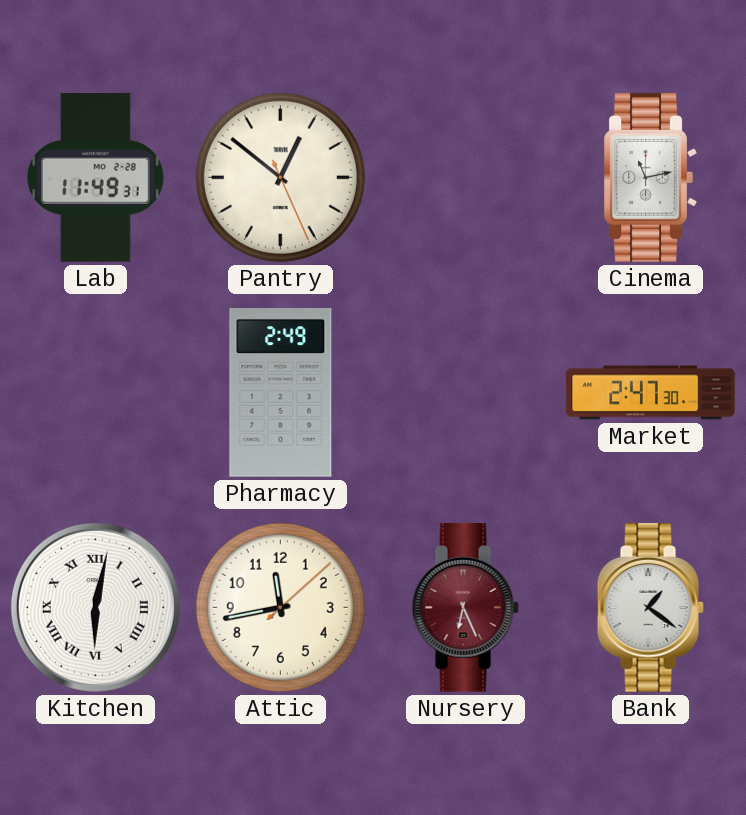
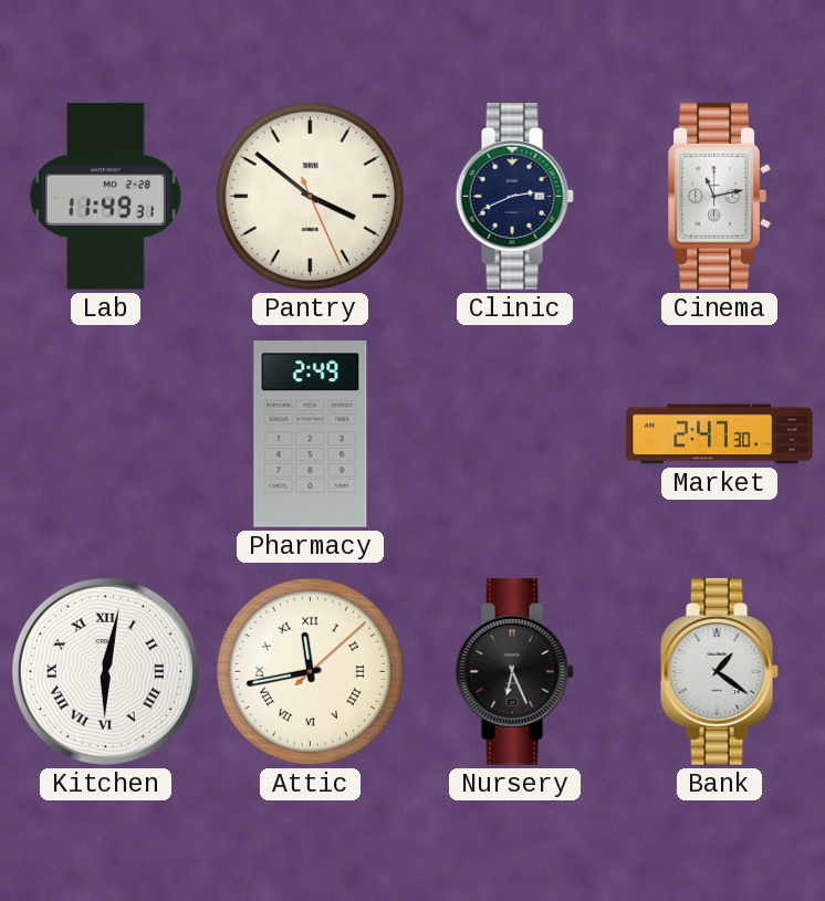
Pantry: 12:51 -> 3:51
Clinic: none -> 2:41
Attic numerals: Arabic -> Roman
Nursery dial: burgundy -> black
